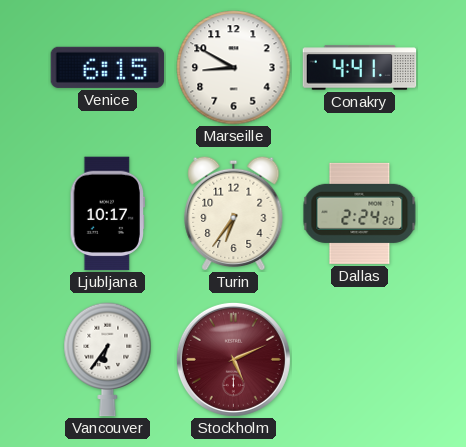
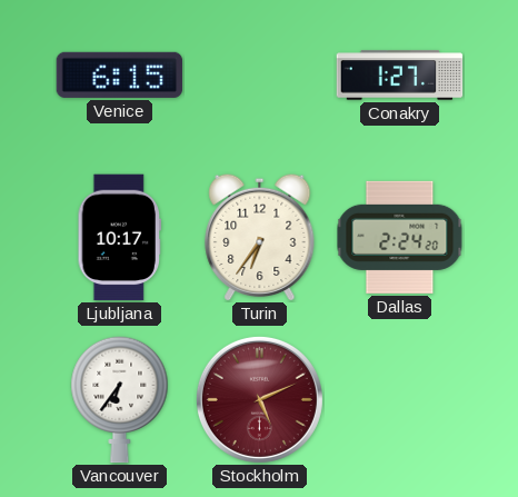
Marseille: 8:50 -> none
Conakry: 4:41 -> 1:27
